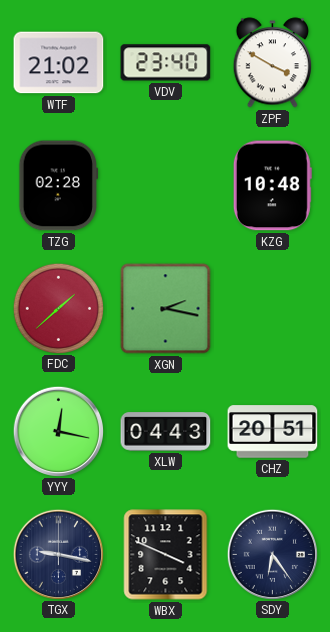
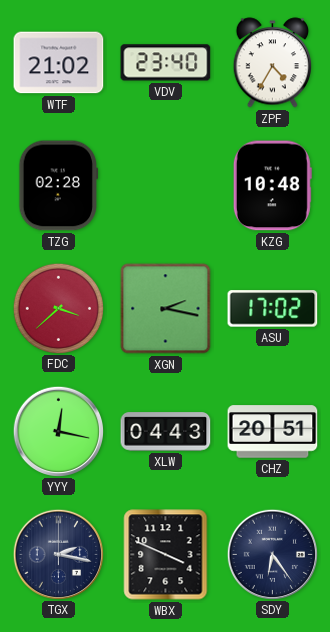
ZPF: 3:50 -> 4:35
FDC: 1:38 -> 3:38
ASU: none -> 17:02
TGX: 9:17 -> 2:17
